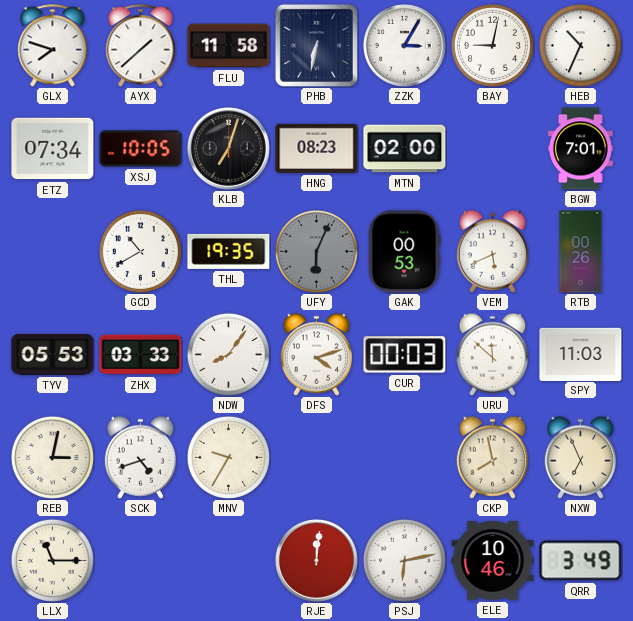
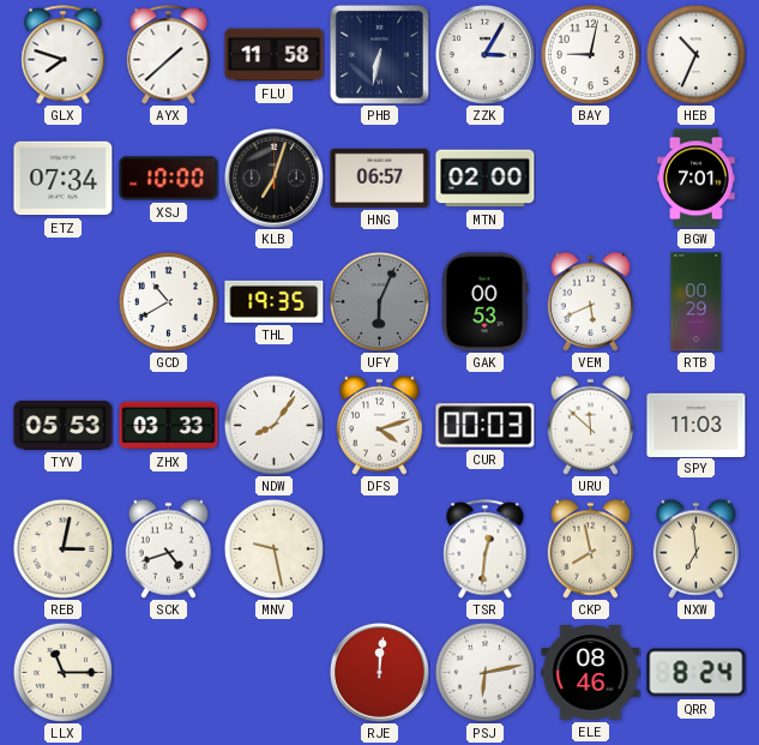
XSJ: 10:05 -> 10:00
HNG: 08:23 -> 06:57
RTB: 00:26 -> 00:29
MNV: 9:35 -> 9:28
TSR: none -> 12:31
NXW: 6:56 -> 6:59
ELE: 10:46 -> 08:46
QRR: 3:49 -> 8:24
